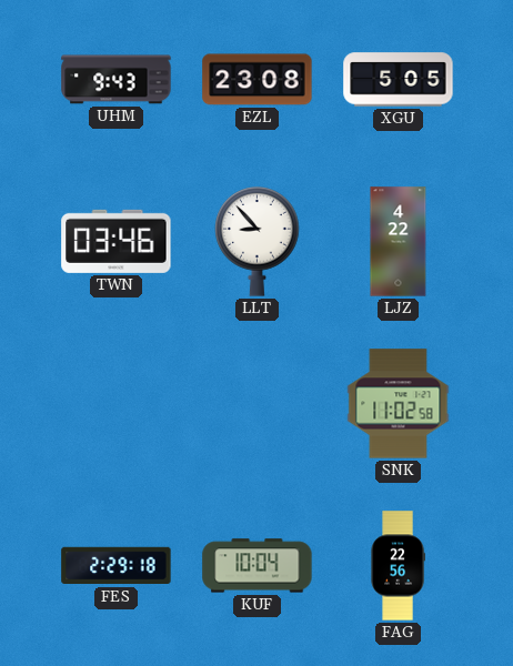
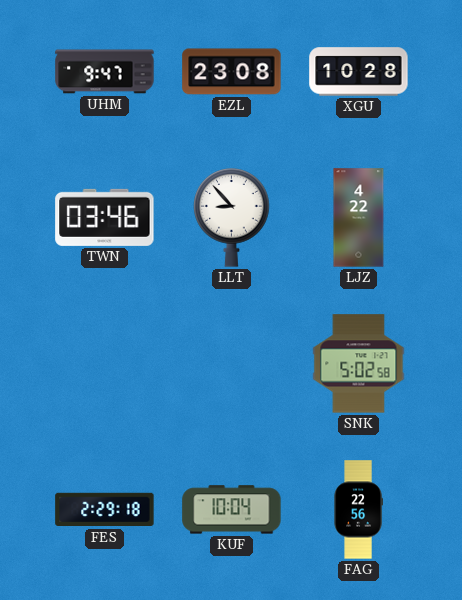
UHM: 9:43 -> 9:47
XGU: 5:05 -> 10:28
SNK: 11:02 -> 5:02
